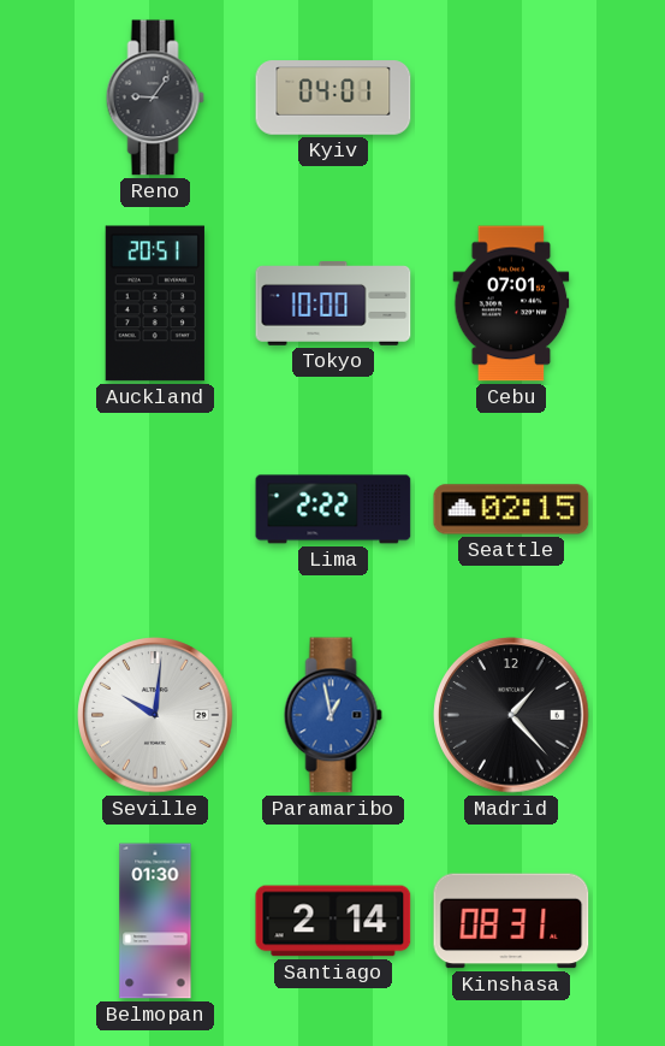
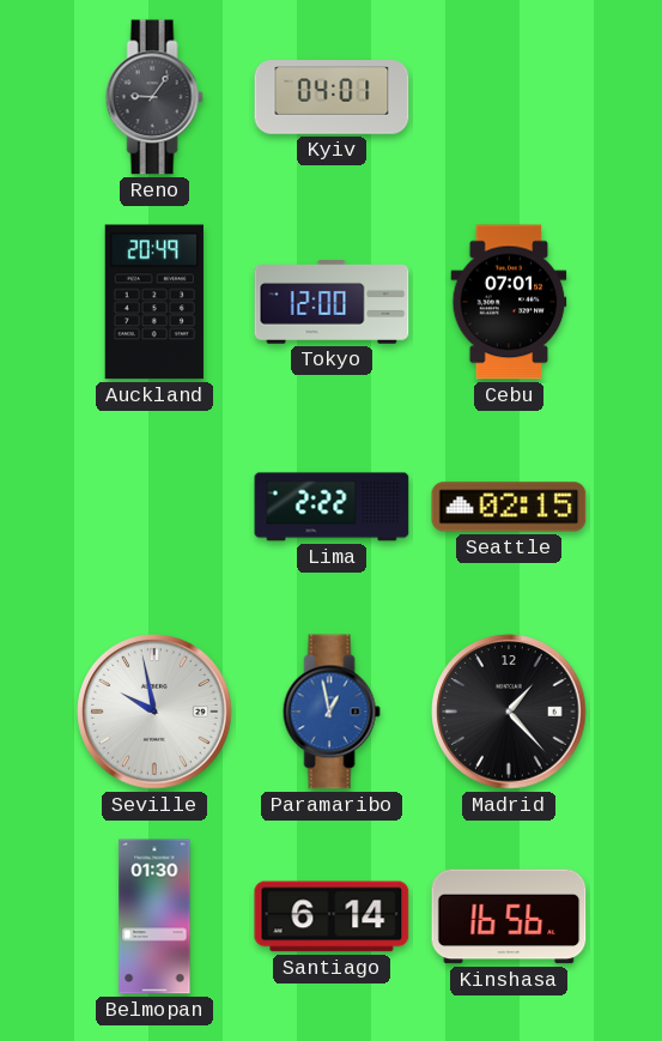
Auckland: 20:51 -> 20:49
Tokyo: 10:00 -> 12:00
Seville: 10:01 -> 9:58
Santiago: 2:14 -> 6:14
Kinshasa: 08:31 -> 16:56
